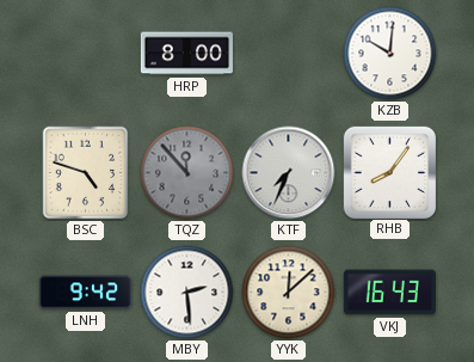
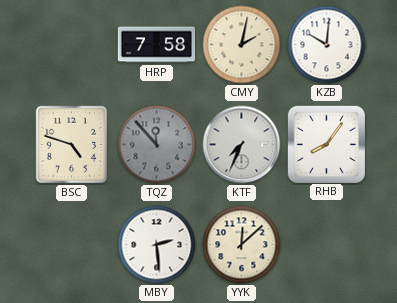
HRP: 8:00 -> 7:58
CMY: none -> 2:02
LNH: 9:42 -> none
VKJ: 16:43 -> none
